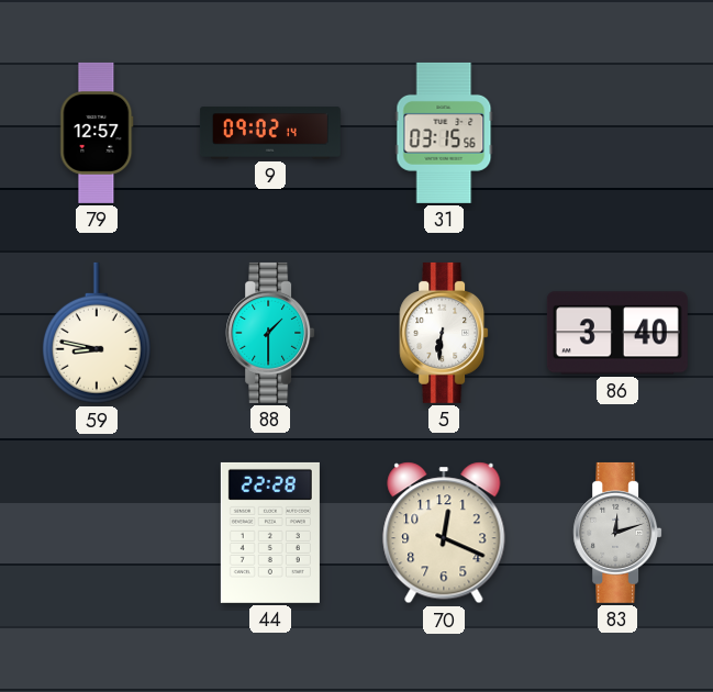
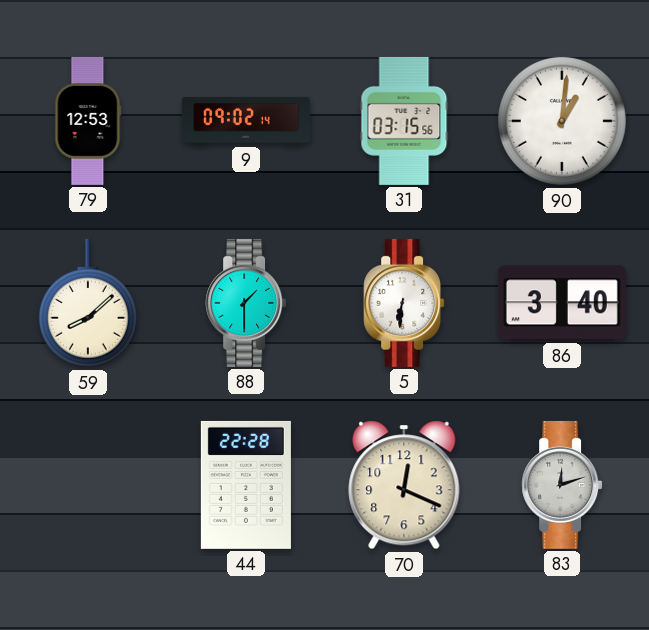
79: 12:57 -> 12:53
90: none -> 1:01
59: 8:47 -> 8:08
